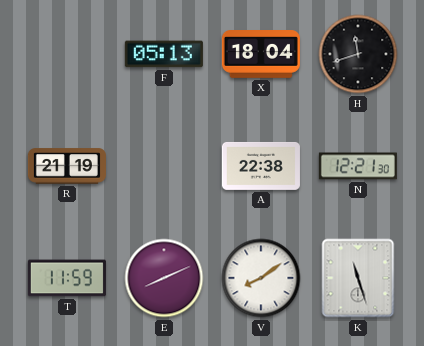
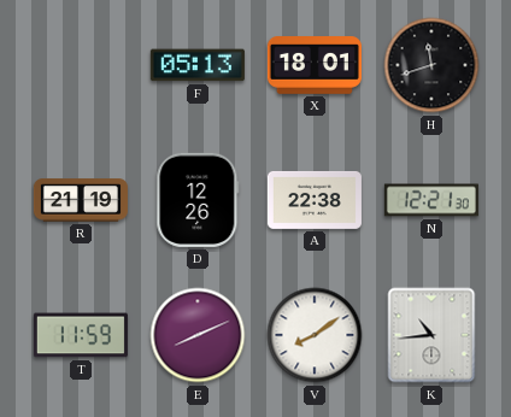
X: 18:04 -> 18:01
D: none -> 12:26
K: 11:27 -> 10:44
